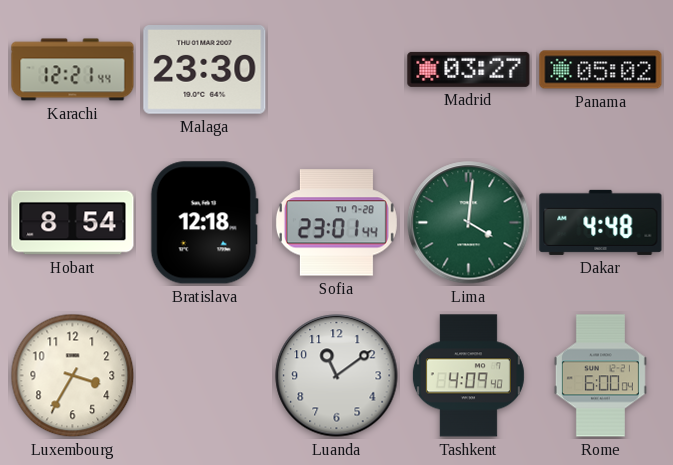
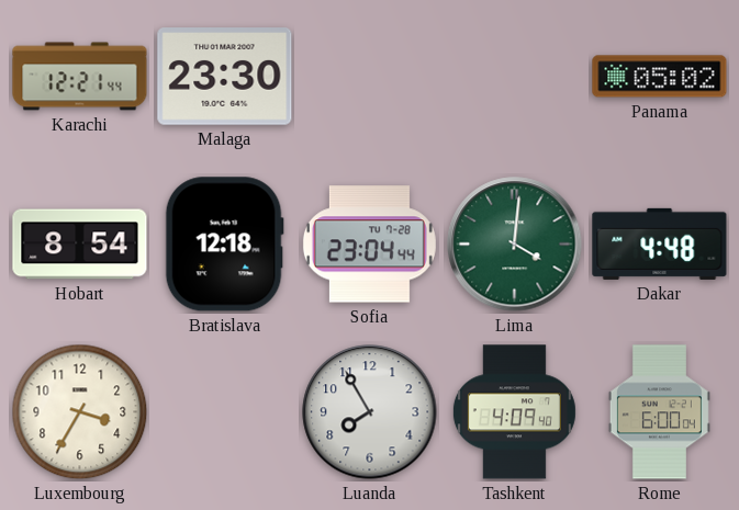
Madrid: 03:27 -> none
Sofia: 23:01 -> 23:04
Luanda: 11:09 -> 7:55
